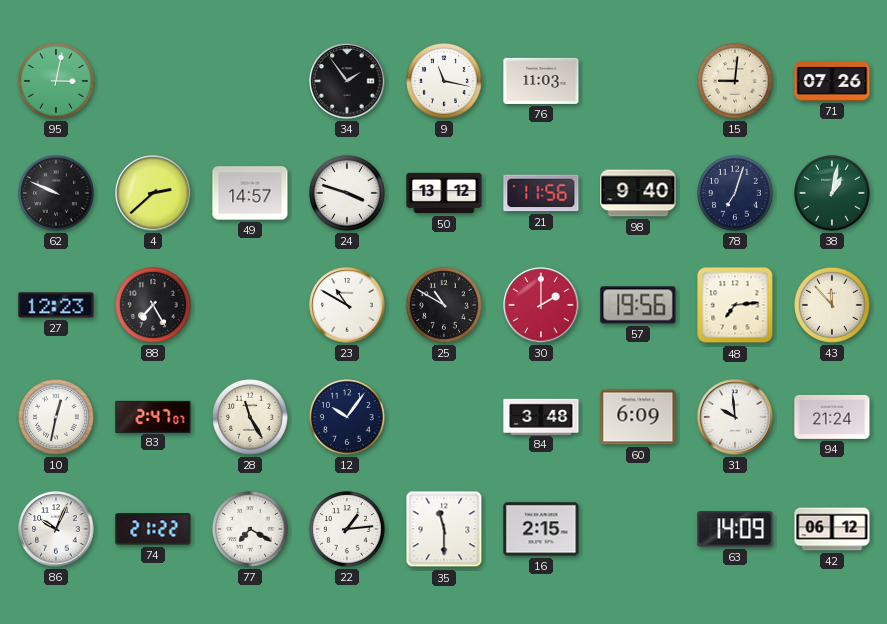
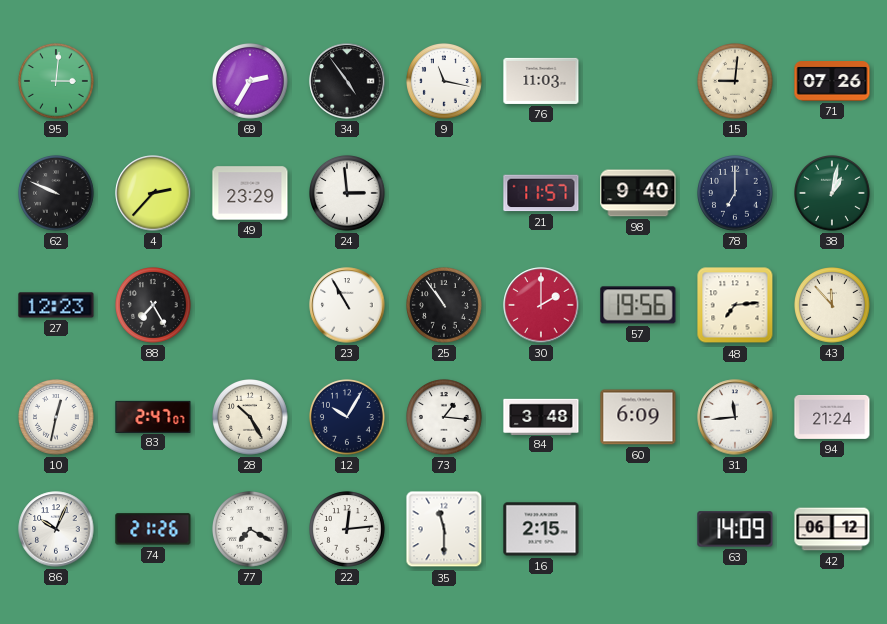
95: 3:02 -> 3:01
69: none -> 2:35
34: 1:54 -> 4:54
4: 2:38 -> 2:37
49: 14:57 -> 23:29
24: 3:48 -> 2:59
50: 13:12 -> none
21: 11:56 -> 11:57
78: 7:03 -> 7:00
23: 10:50 -> 10:55
25: 10:50 -> 10:54
28: 11:25 -> 10:25
12: 10:06 -> 10:05
73: none -> 1:16
31: 9:59 -> 11:44
74: 21:22 -> 21:26
22: 1:14 -> 12:14
